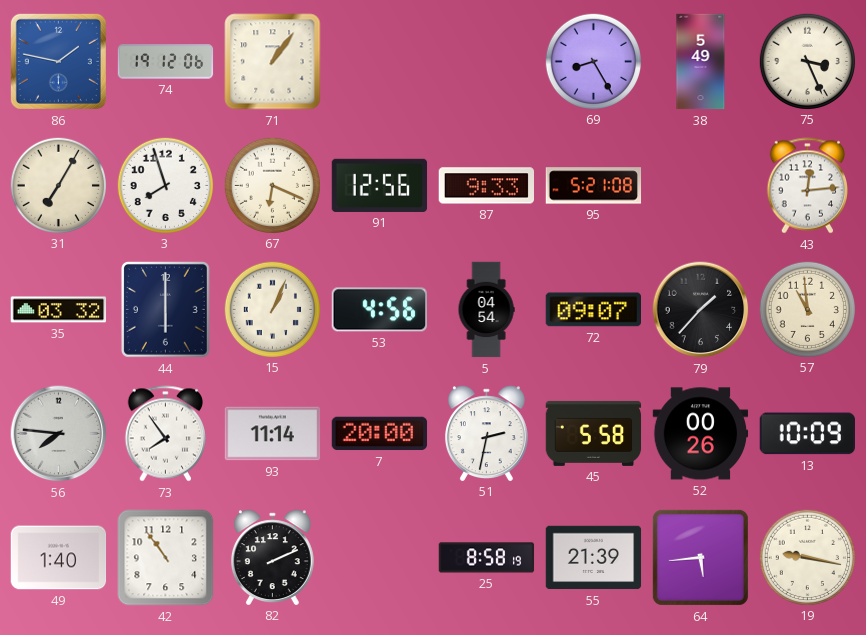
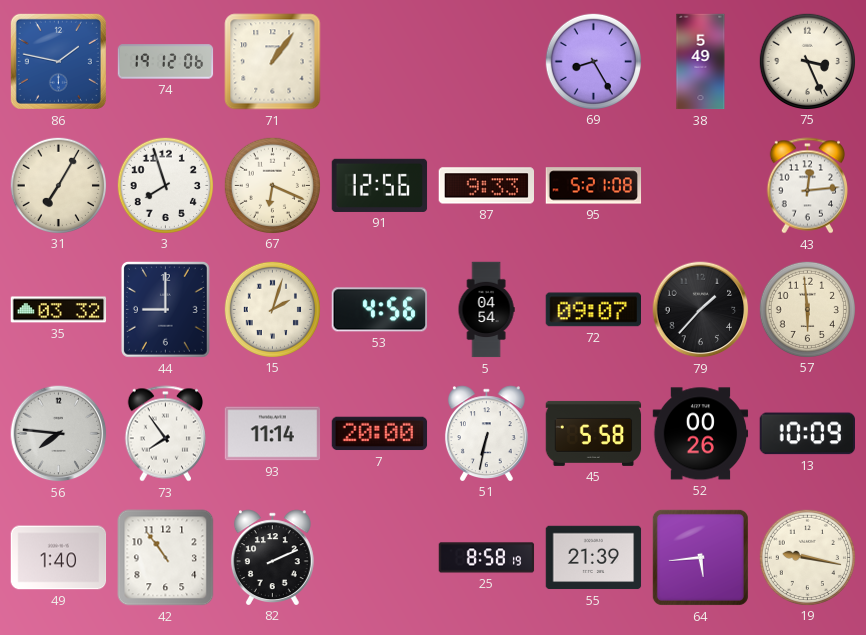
44: 6:00 -> 9:00
15: 1:04 -> 2:03
57: 10:59 -> 5:59
51: 2:32 -> 6:32
